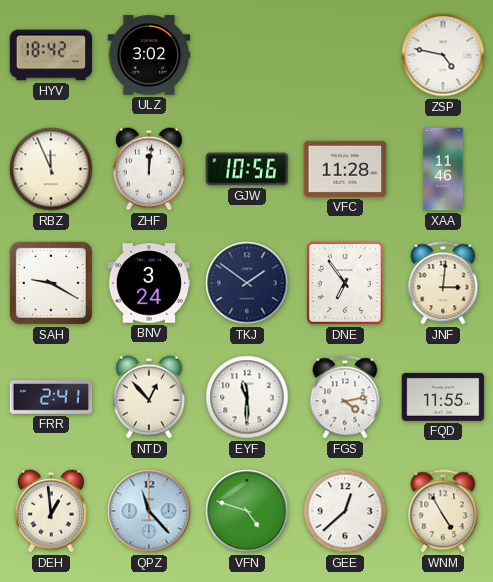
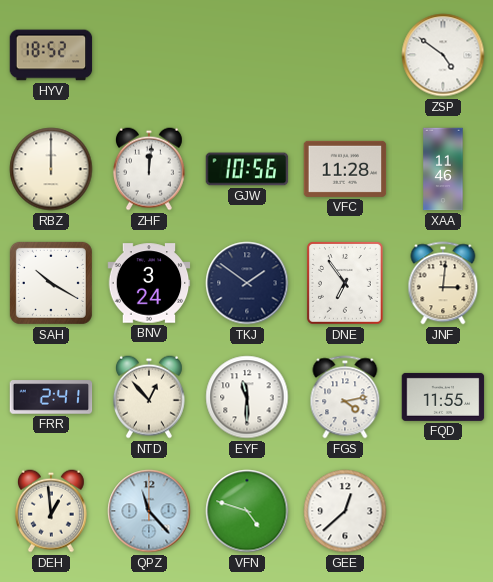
HYV: 18:42 -> 18:52
ULZ: 3:02 -> none
ZSP: 4:47 -> 4:51
RBZ: 11:56 -> 12:00
SAH: 9:20 -> 10:20
WNM: 4:55 -> none
